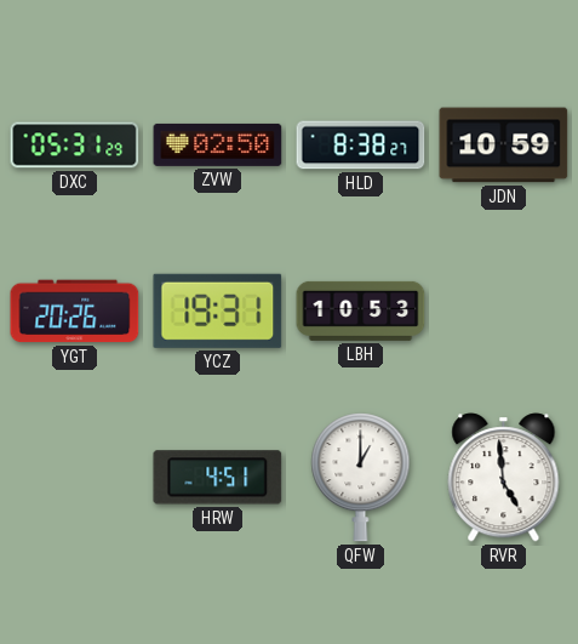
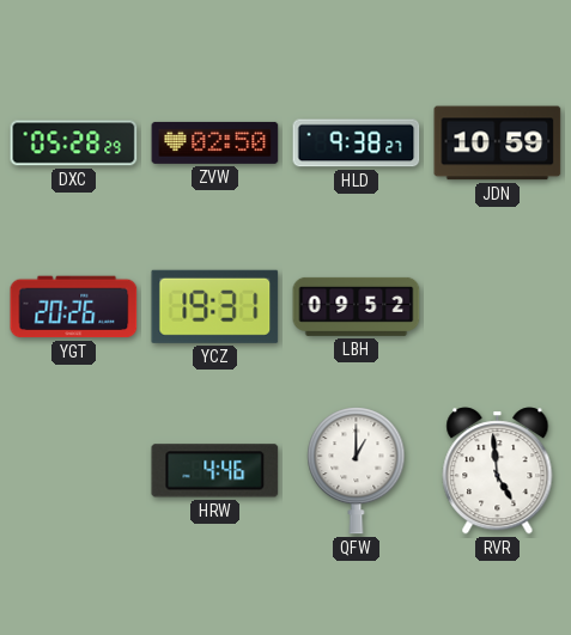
DXC: 05:31 -> 05:28
HLD: 8:38 -> 9:38
LBH: 10:53 -> 09:52
HRW: 4:51 -> 4:46
